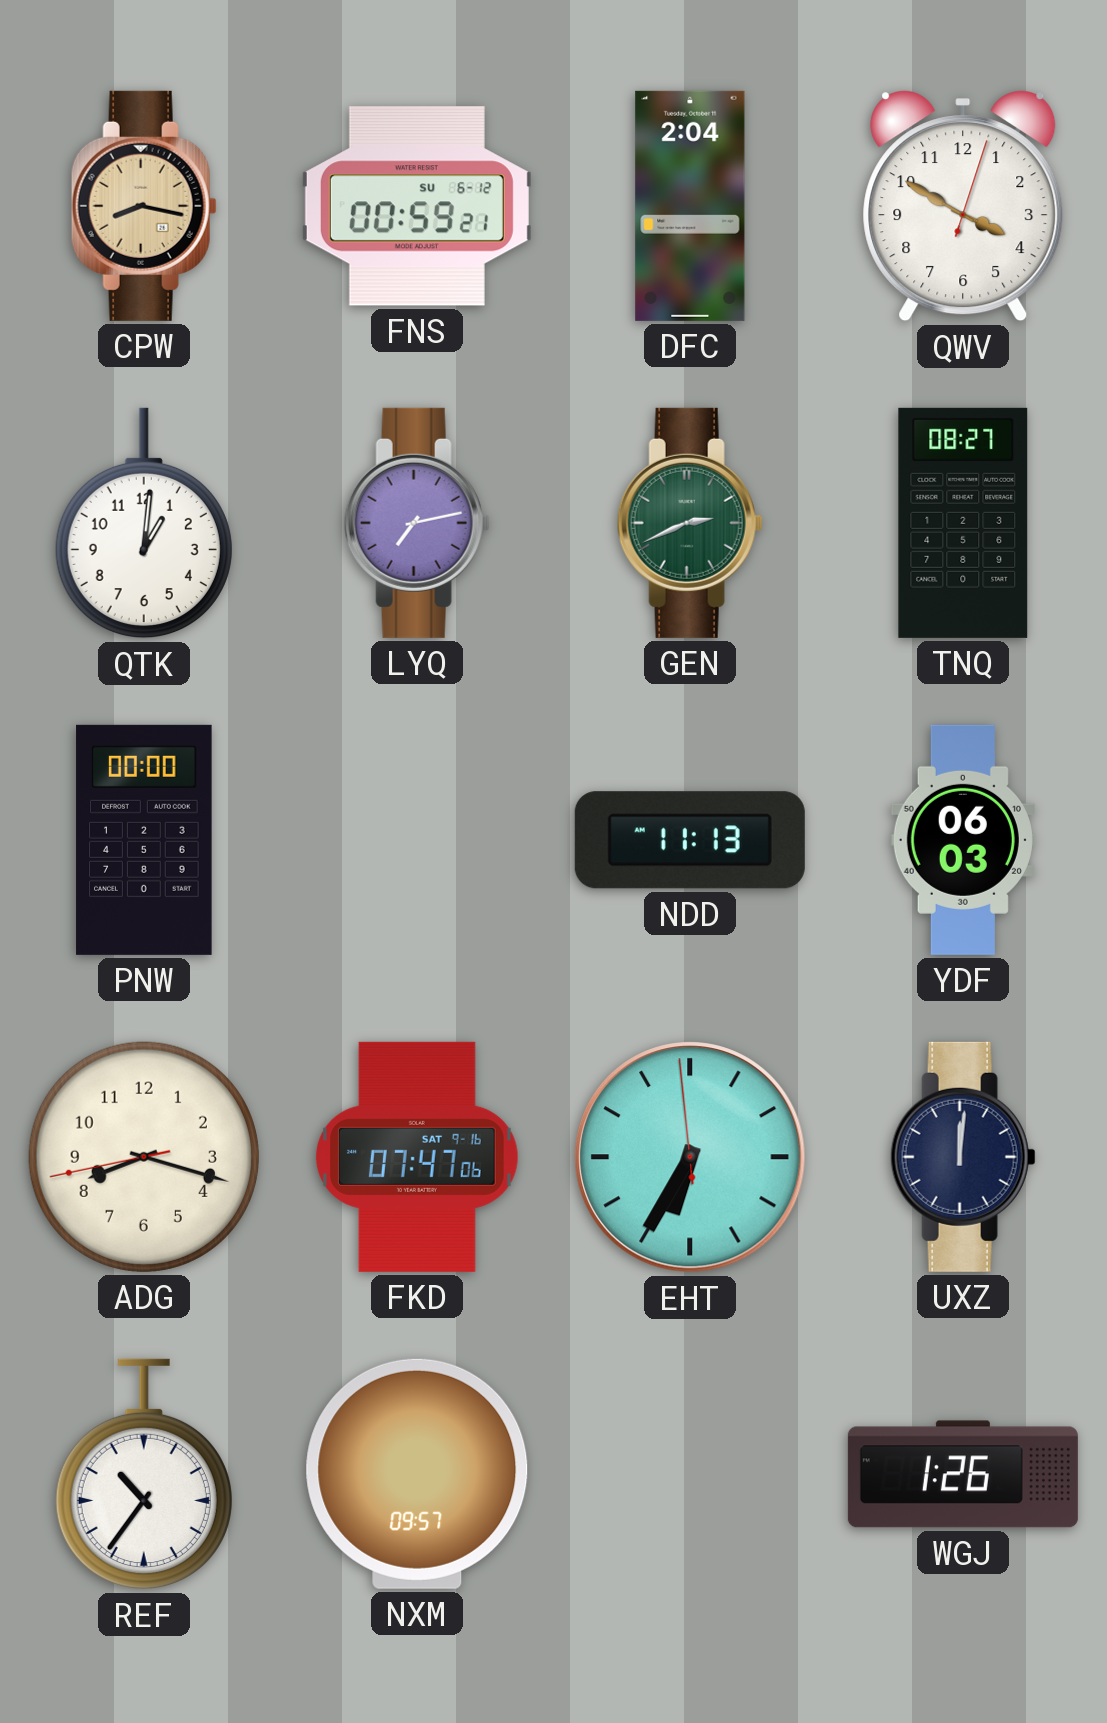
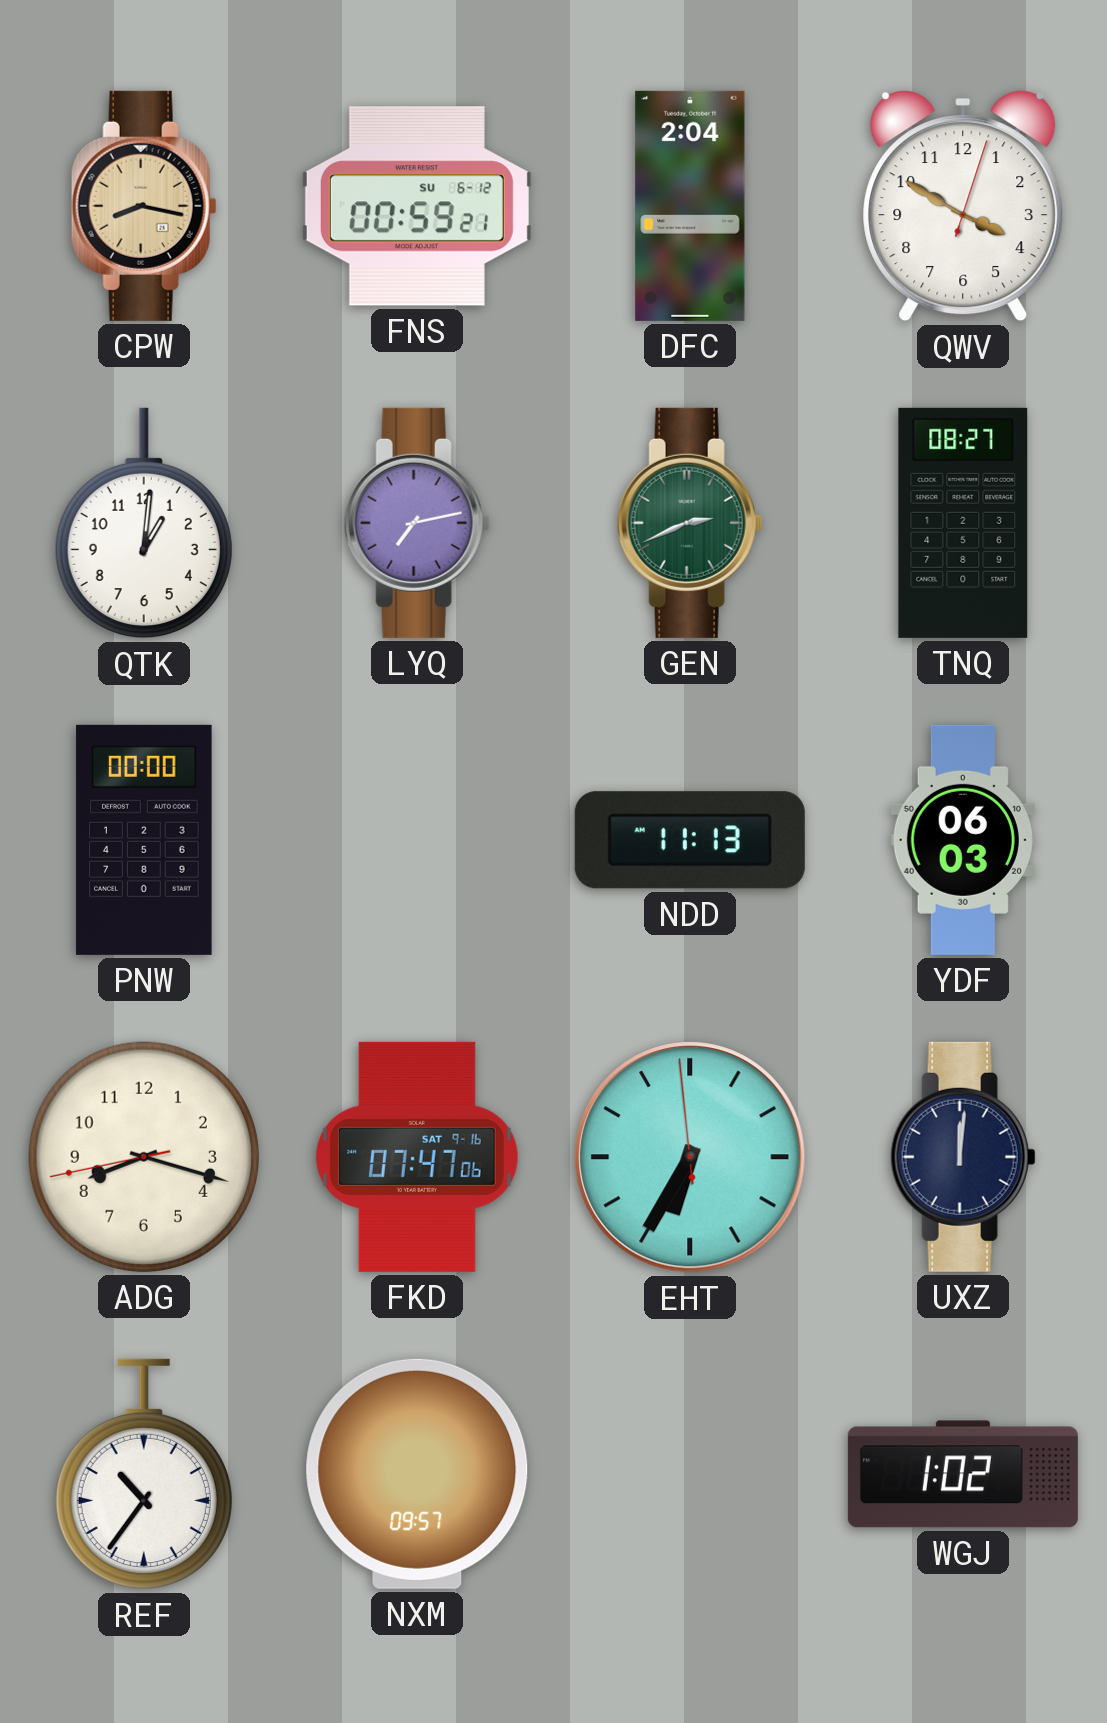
WGJ: 1:26 -> 1:02
